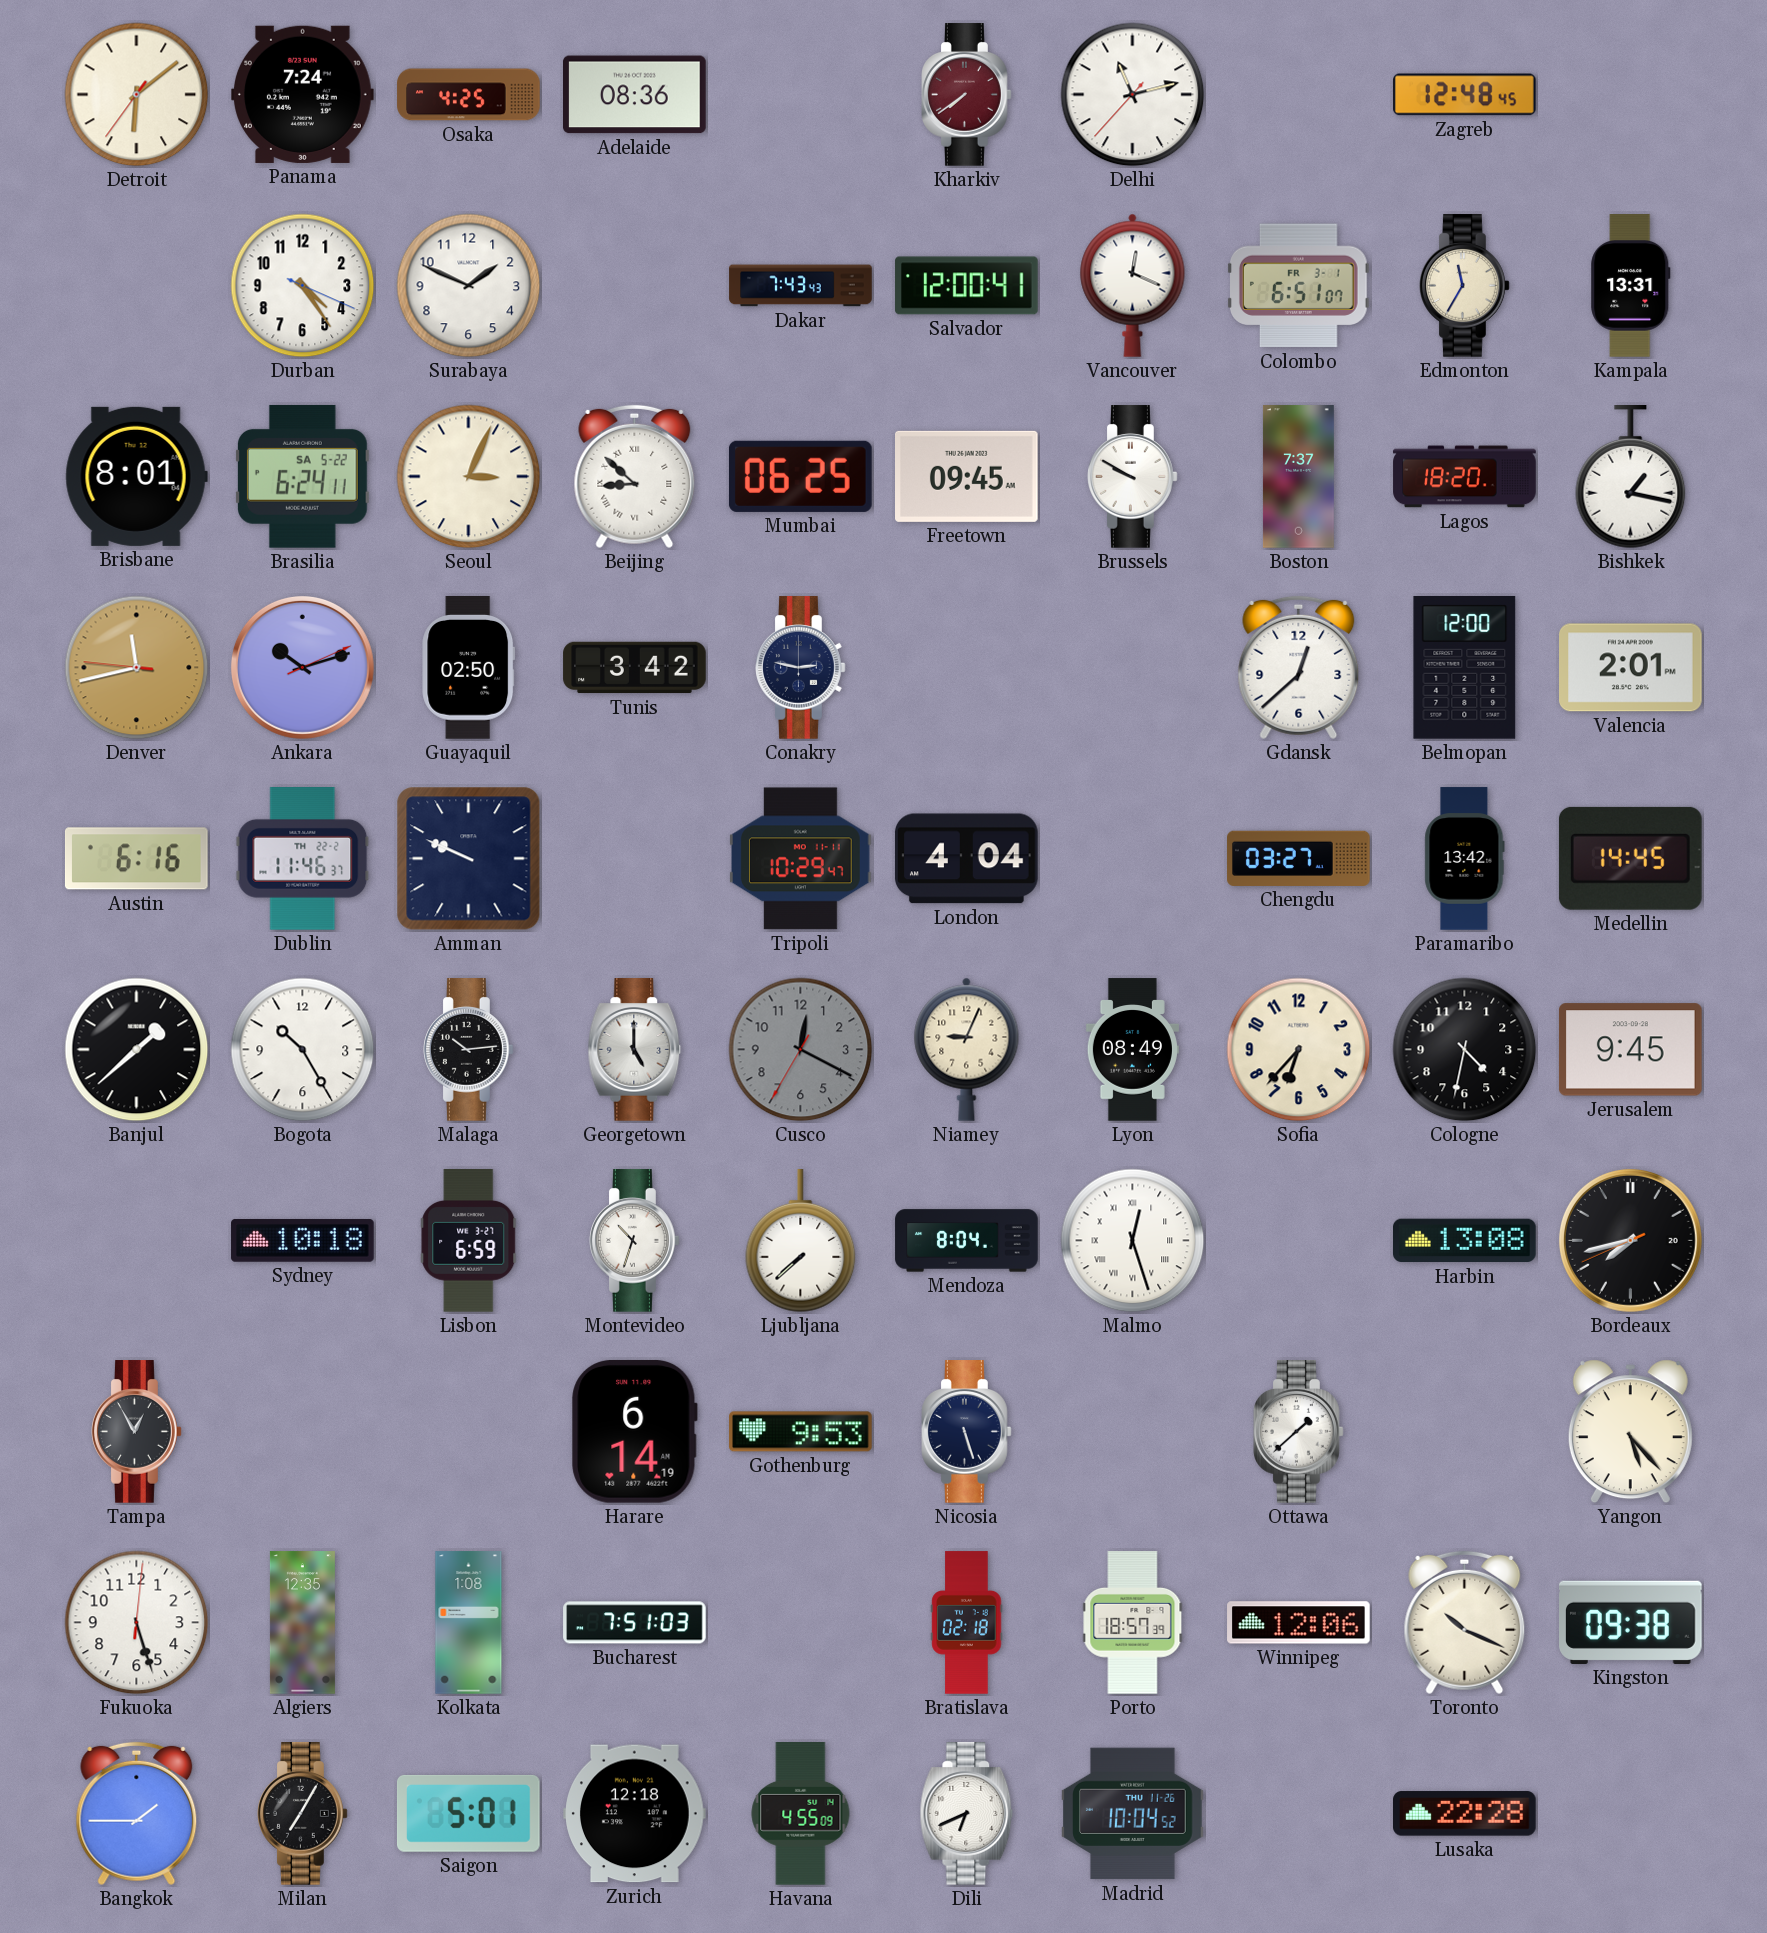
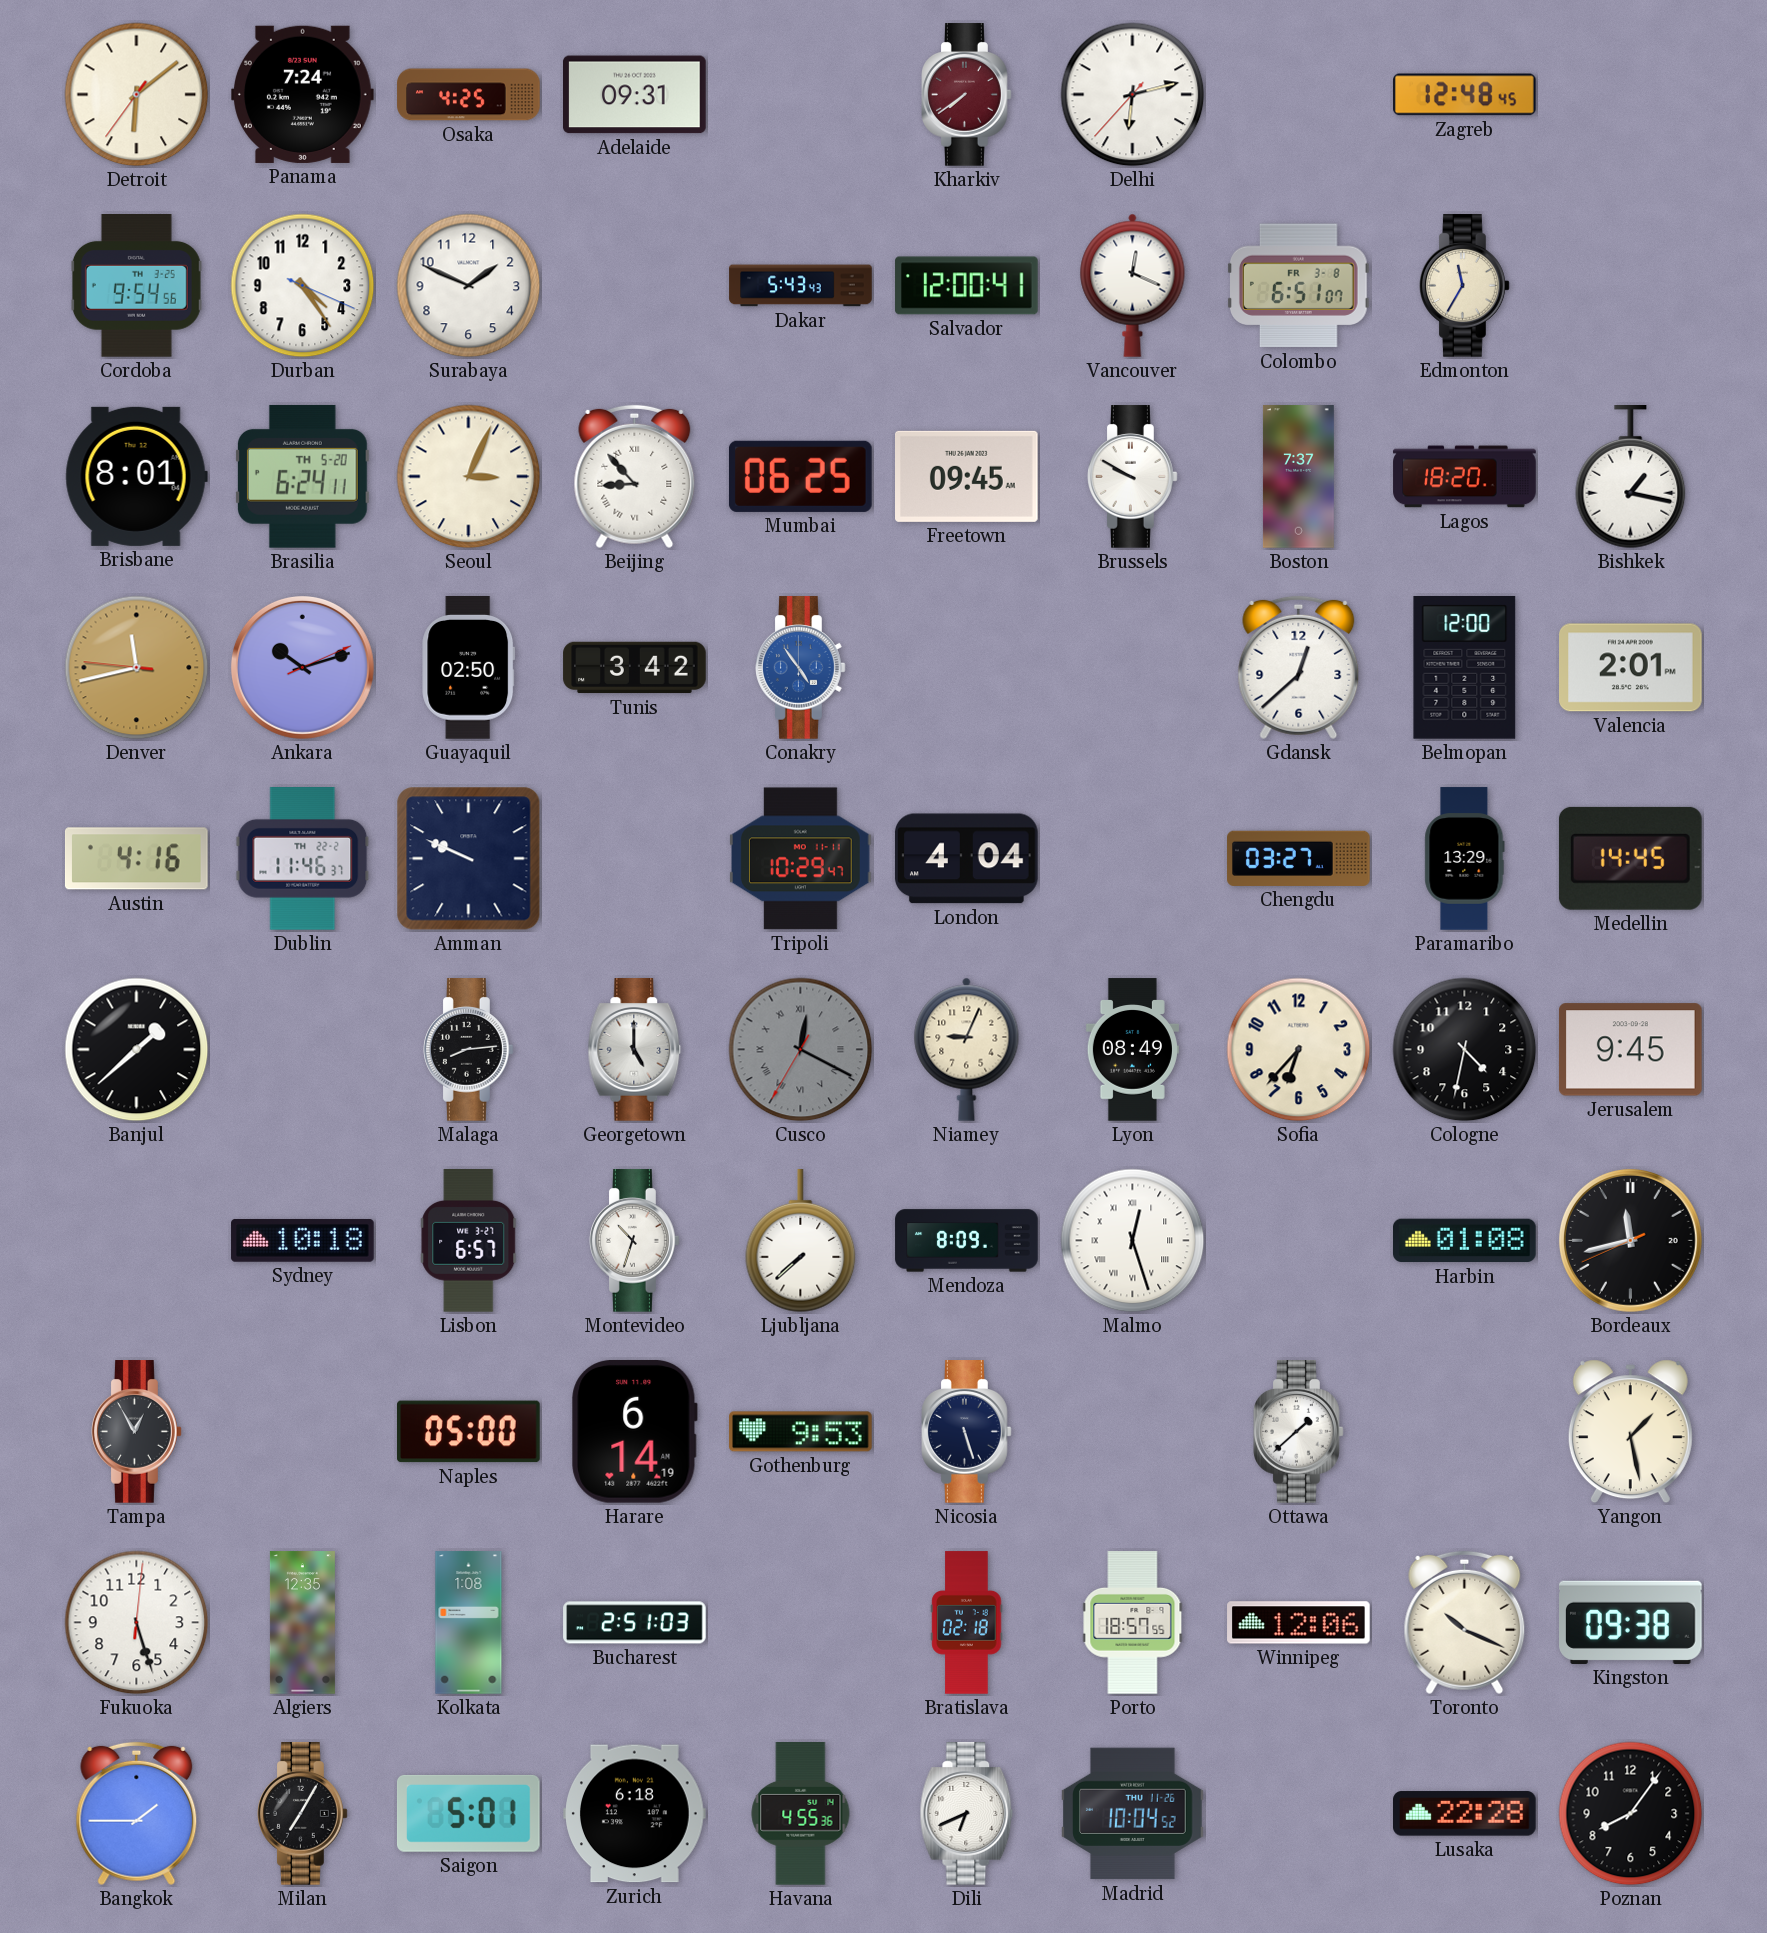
Adelaide: 08:36 -> 09:31
Delhi: 11:12 -> 6:12
Cordoba: none -> 9:54
Dakar: 7:43 -> 5:43
Colombo date: FR 3-1 -> FR 3-8
Kampala: 13:31 -> none
Brasilia date: SA 5-22 -> TH 5-20
Beijing: 8:52 -> 8:53
Conakry: 2:47 -> 4:54
Conakry dial: navy -> blue
Austin: 6:16 -> 4:16
Paramaribo: 13:42 -> 13:29
Bogota: 10:25 -> none
Malaga: 10:14 -> 8:14
Cusco numerals: Arabic -> Roman
Lisbon: 6:59 -> 6:57
Mendoza: 8:04 -> 8:09
Harbin: 13:08 -> 01:08
Bordeaux: 7:42 -> 11:42
Naples: none -> 05:00
Yangon: 5:23 -> 1:28
Bucharest: 7:51 -> 2:51
Porto: 18:57:39 -> 18:57:55
Zurich: 12:18 -> 6:18
Havana: 4:55:09 -> 4:55:36
Poznan: none -> 8:06
